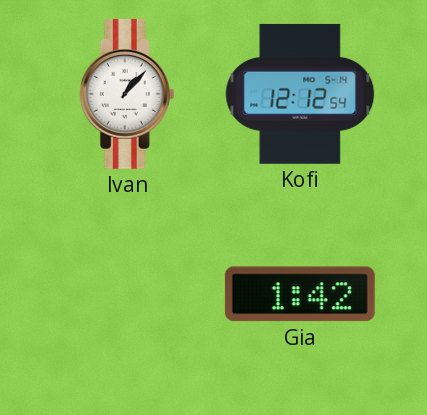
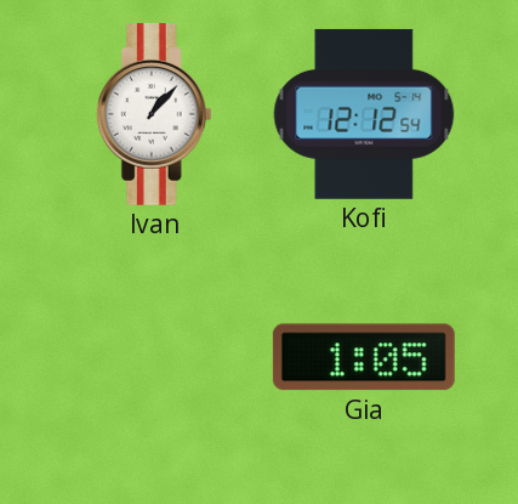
Gia: 1:42 -> 1:05
